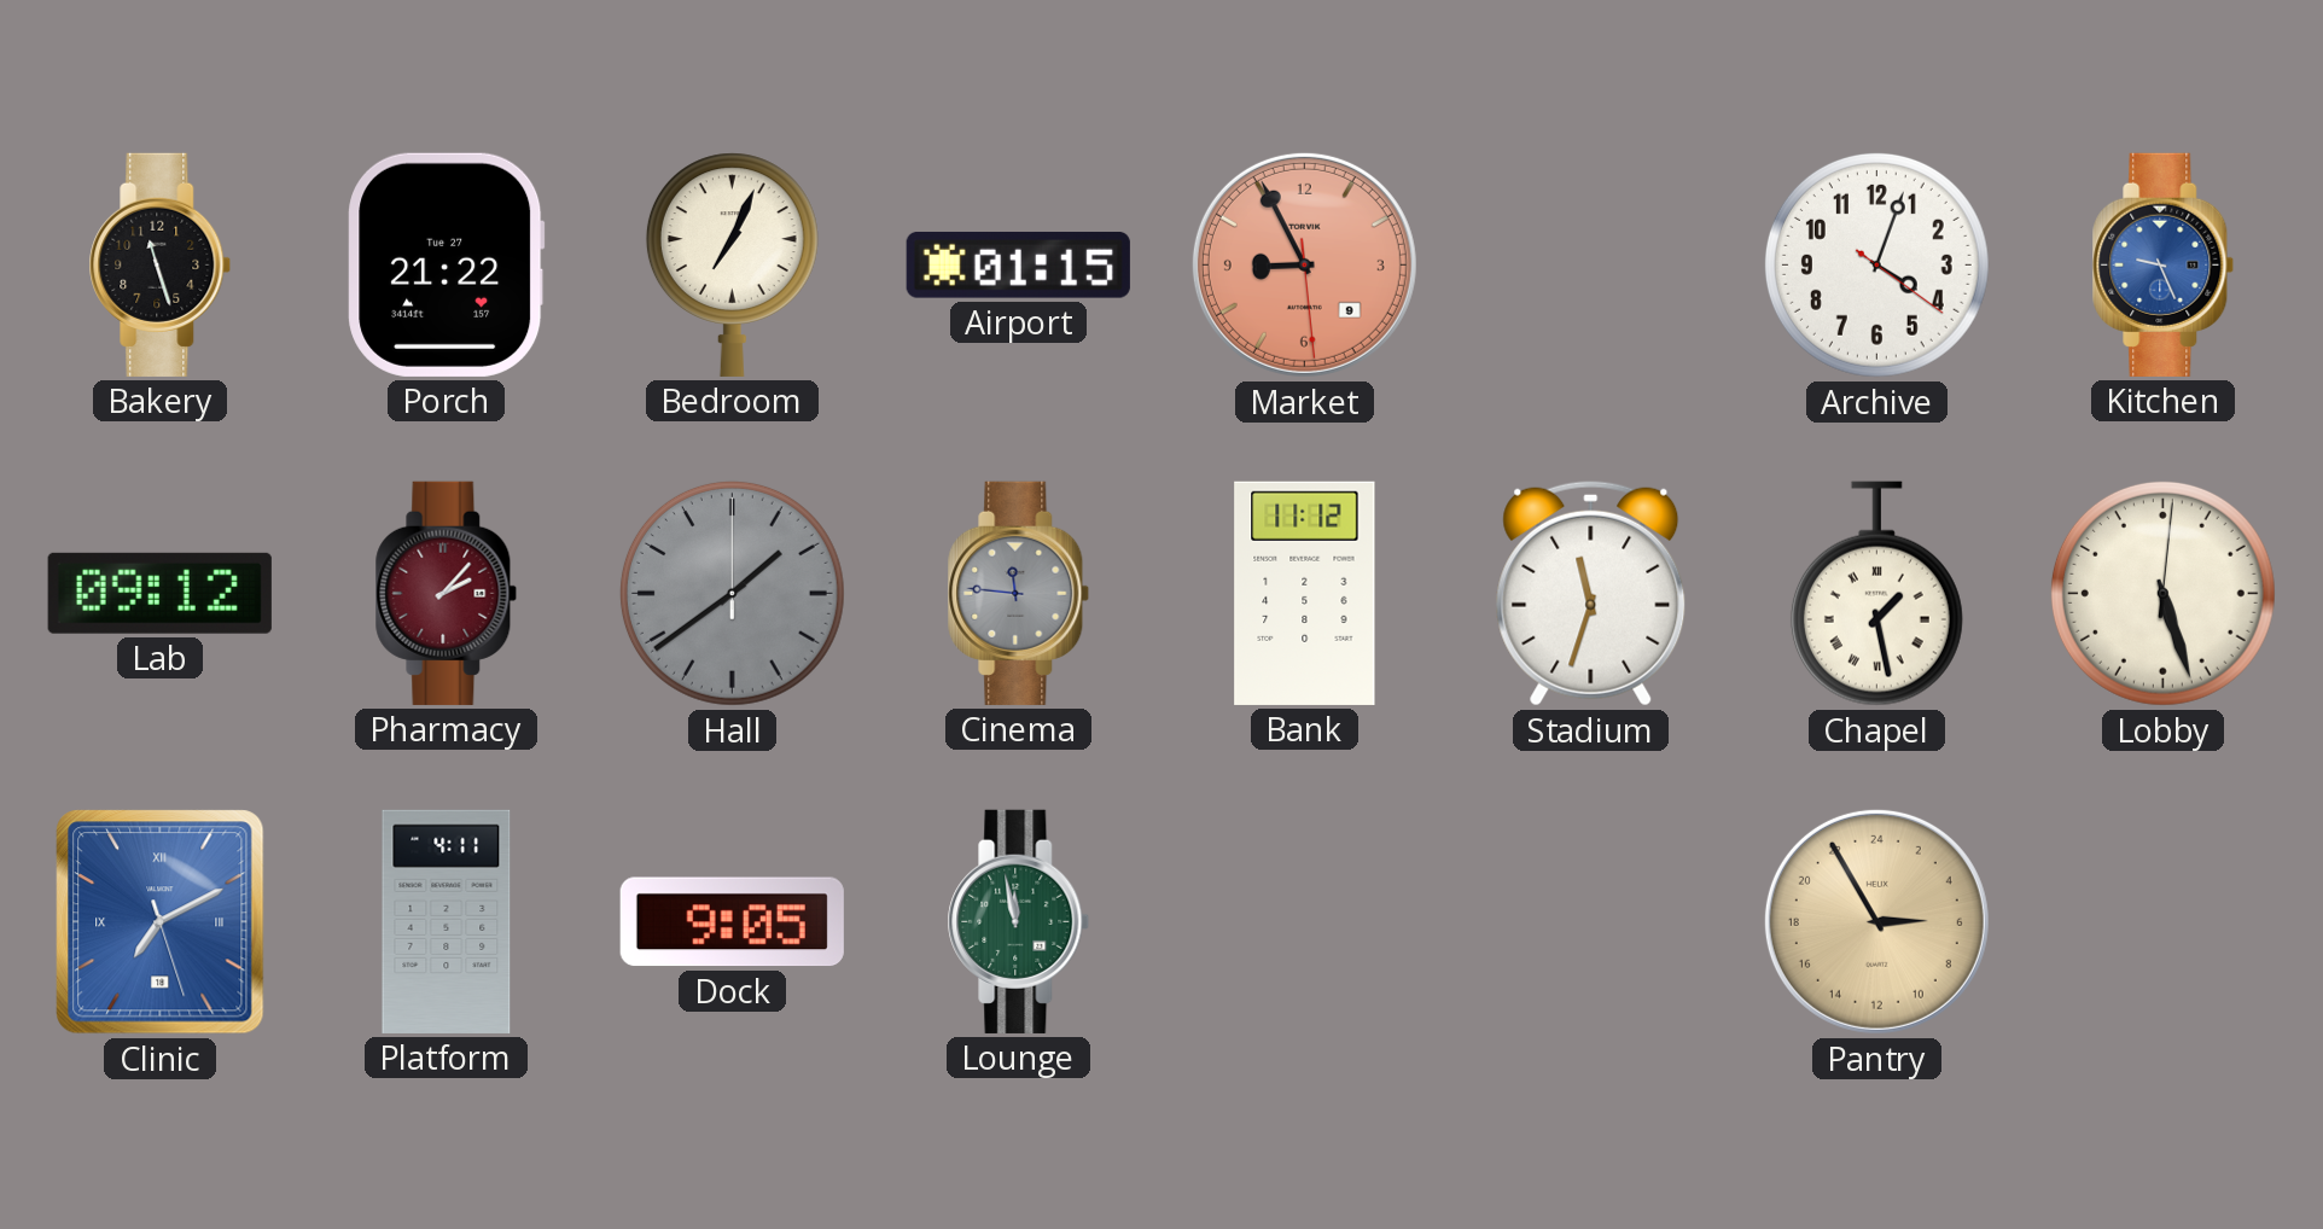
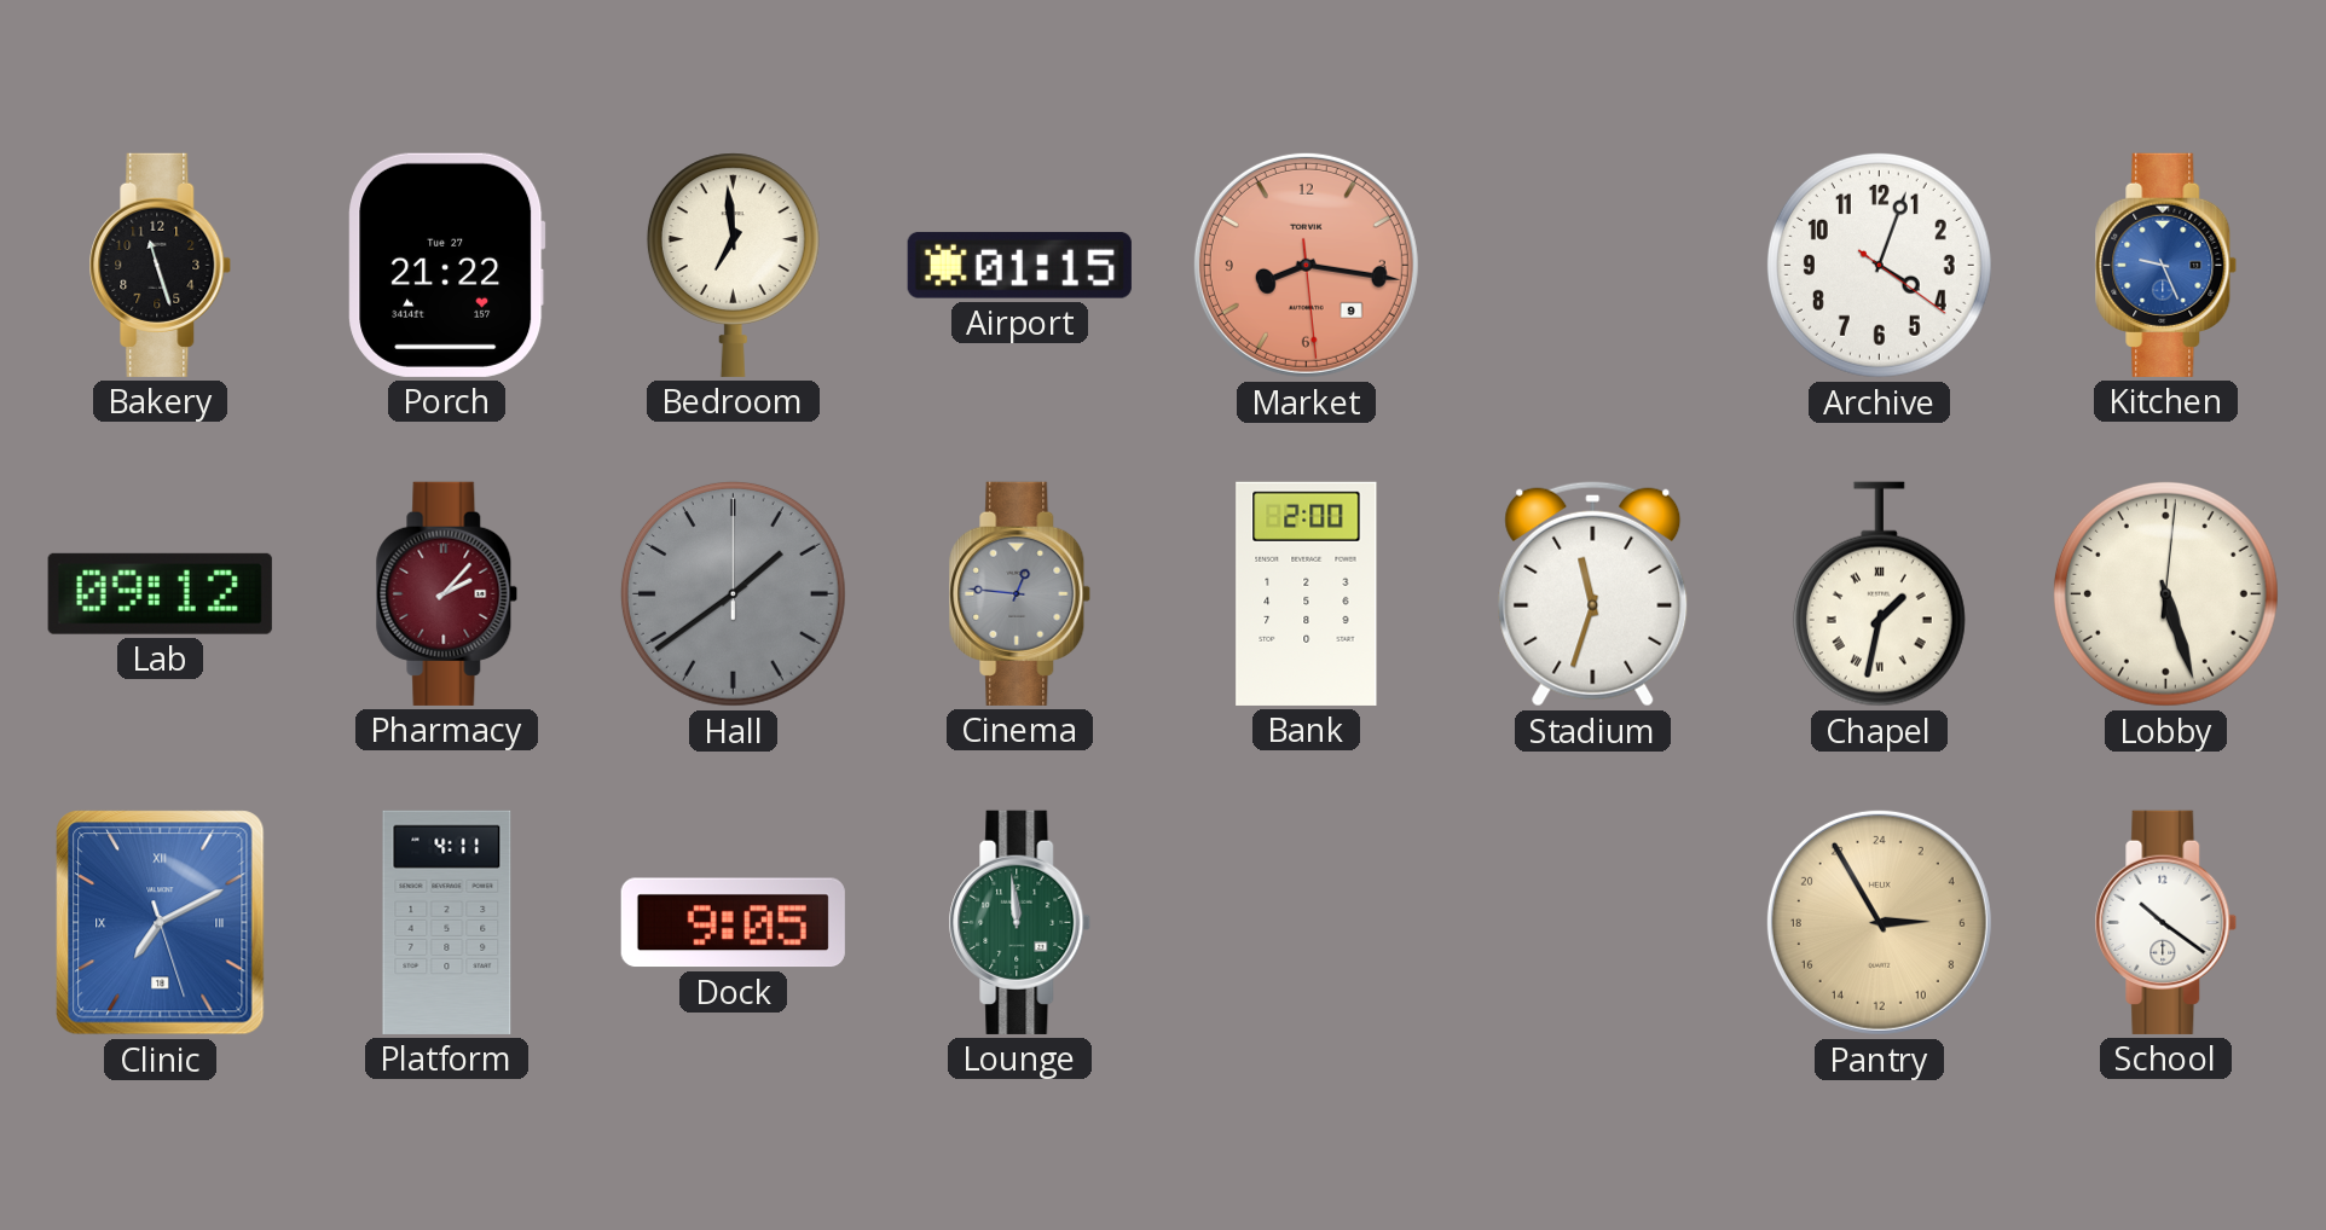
Bedroom: 7:04 -> 6:59
Market: 8:55 -> 8:16
Cinema: 11:46 -> 12:46
Bank: 11:12 -> 2:00
Chapel: 1:28 -> 1:32
Lounge: 11:58 -> 11:59
School: none -> 10:21
